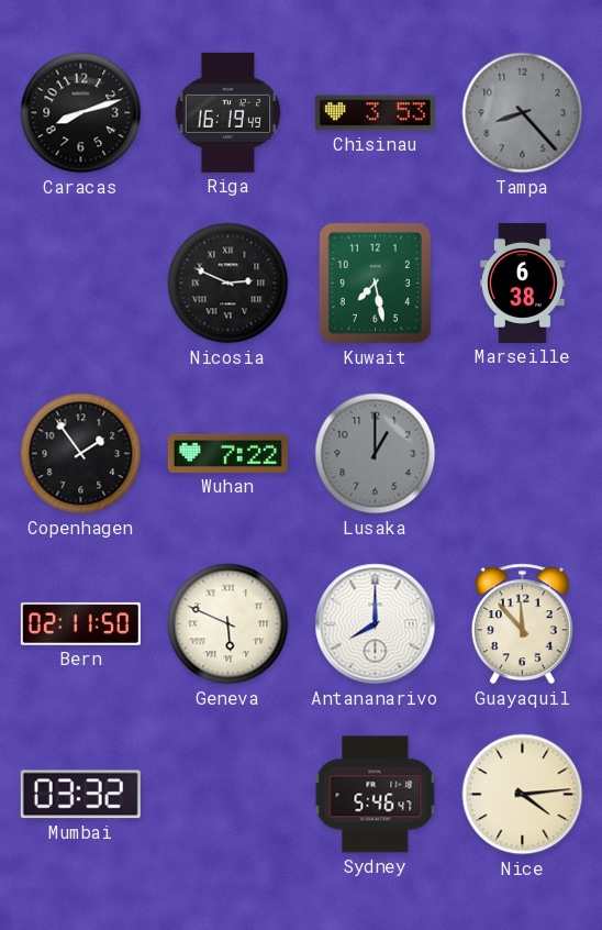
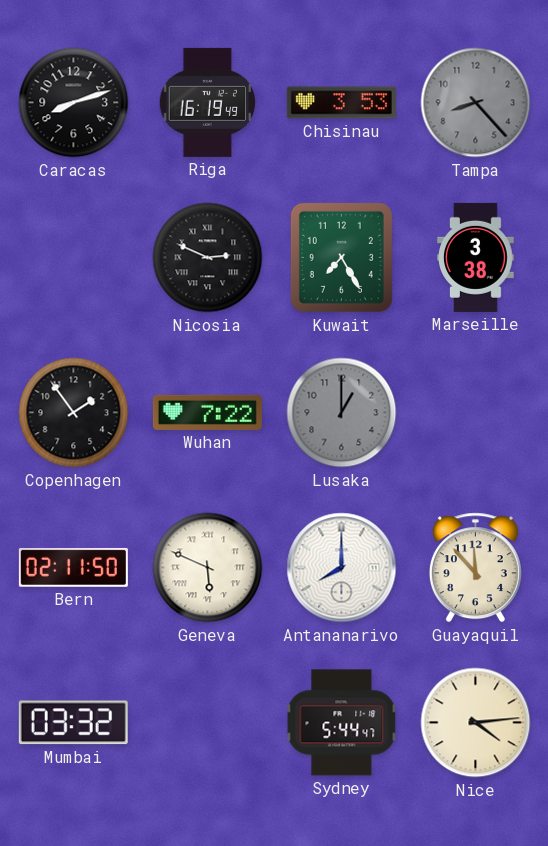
Kuwait: 7:28 -> 7:25
Marseille: 6:38 -> 3:38
Sydney: 5:46 -> 5:44
